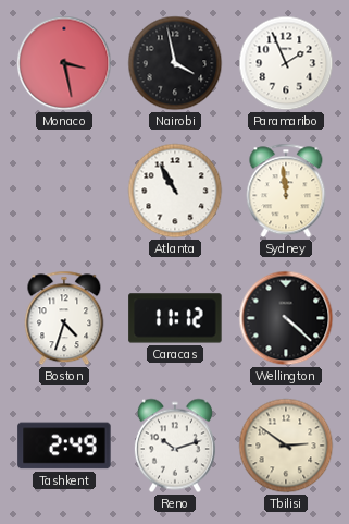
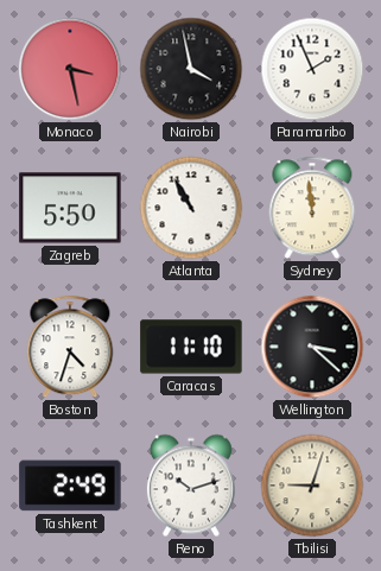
Zagreb: none -> 5:50
Caracas: 11:12 -> 11:10
Wellington: 4:22 -> 3:22
Tbilisi: 2:51 -> 9:03
